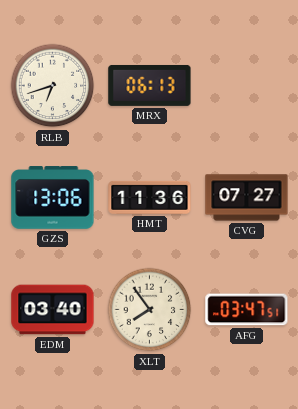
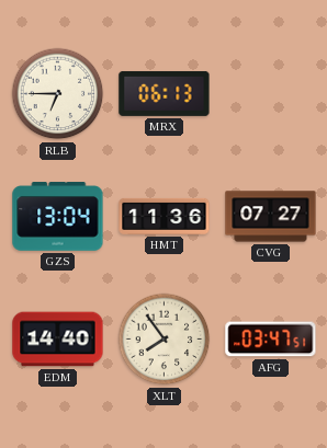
RLB: 6:42 -> 6:45
GZS: 13:06 -> 13:04
EDM: 03:40 -> 14:40
